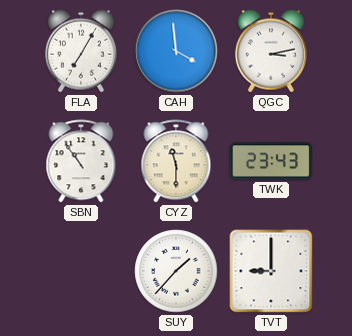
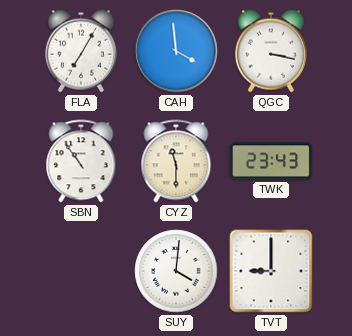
QGC: 3:13 -> 3:17
SUY: 1:37 -> 4:01
